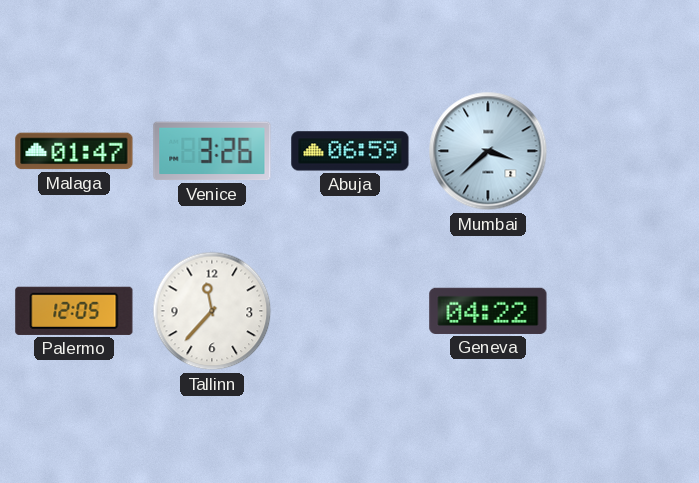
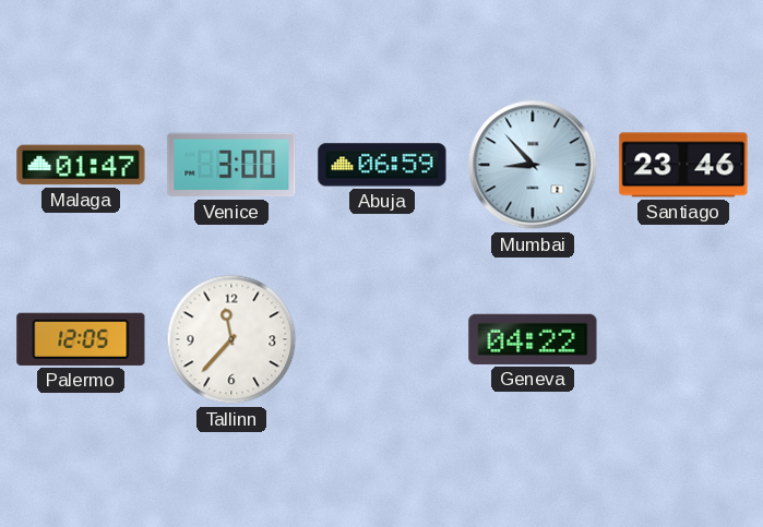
Venice: 3:26 -> 3:00
Mumbai: 3:38 -> 8:53
Santiago: none -> 23:46
